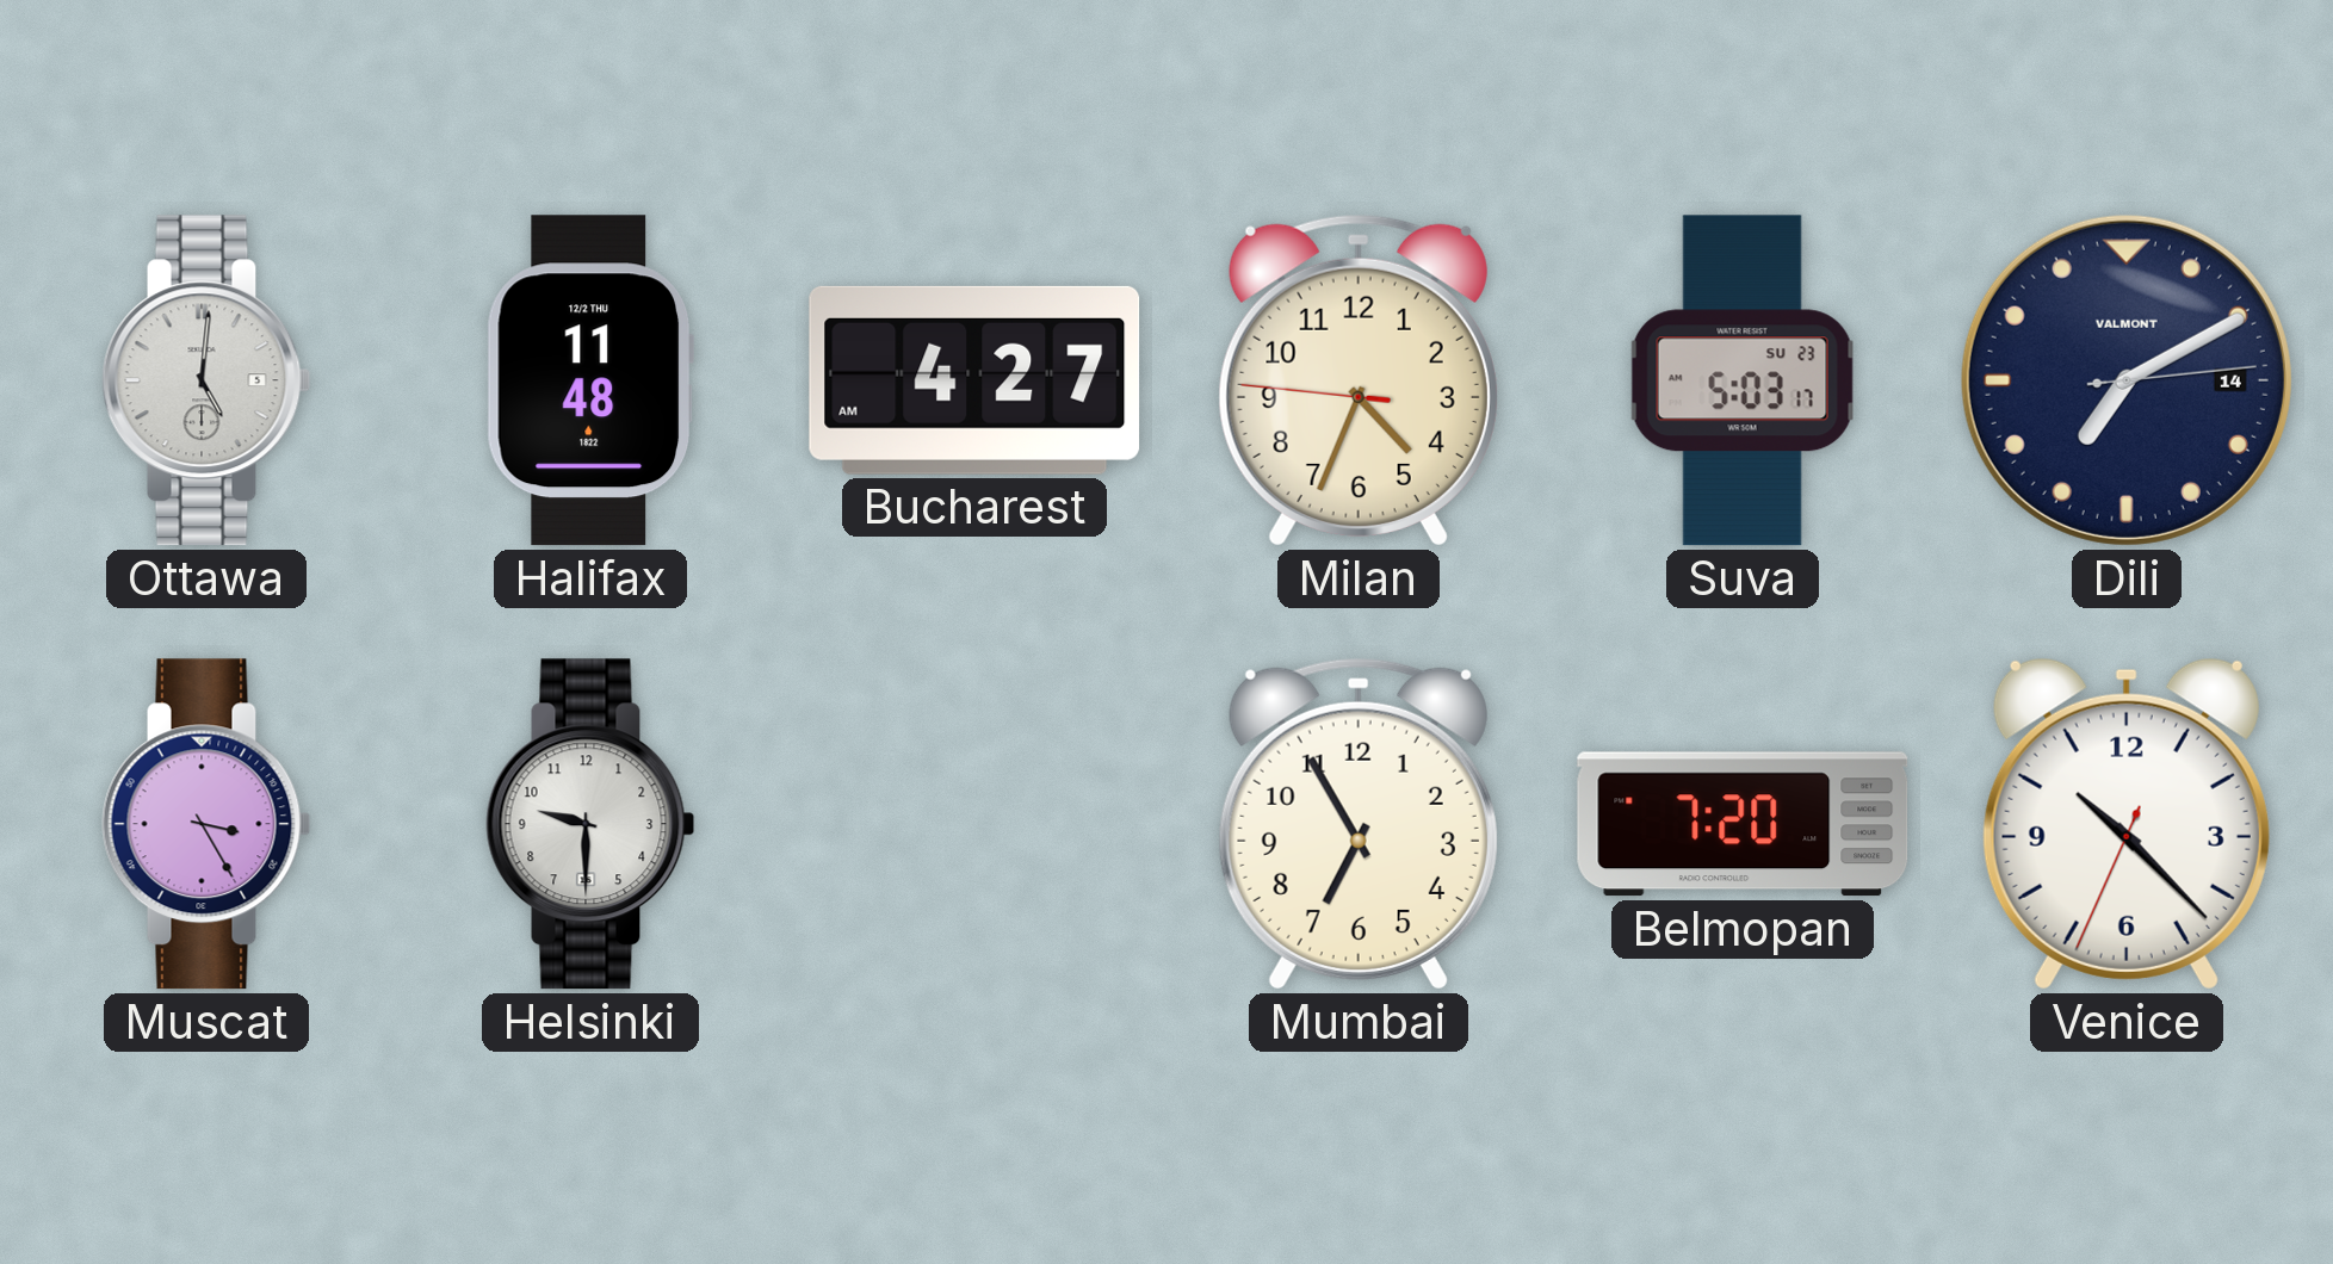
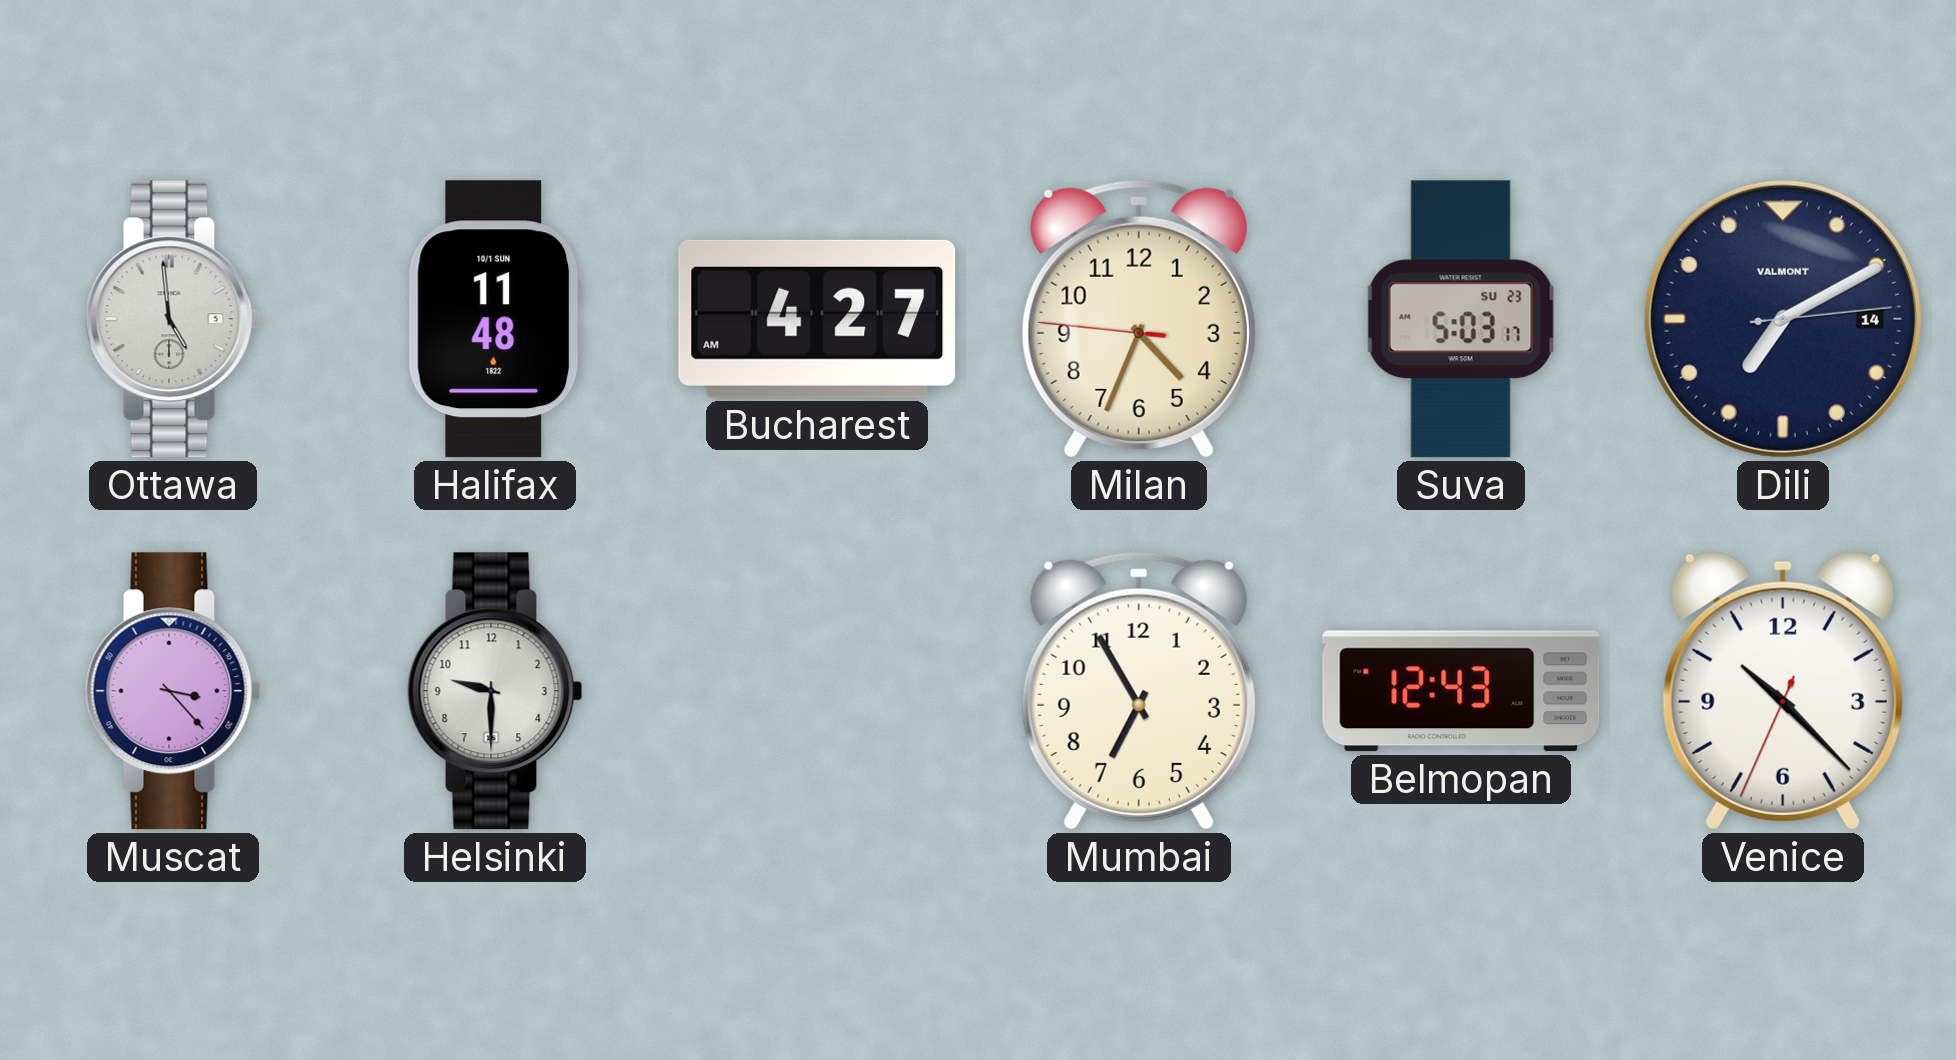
Ottawa: 5:01 -> 4:59
Halifax date: 12/2 THU -> 10/1 SUN
Muscat: 3:25 -> 3:23
Belmopan: 7:20 -> 12:43
